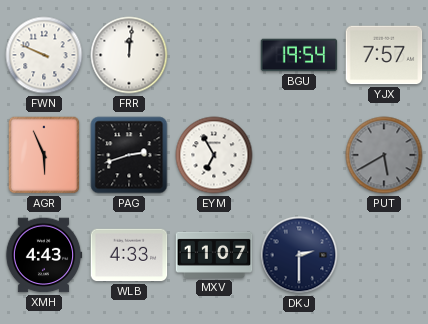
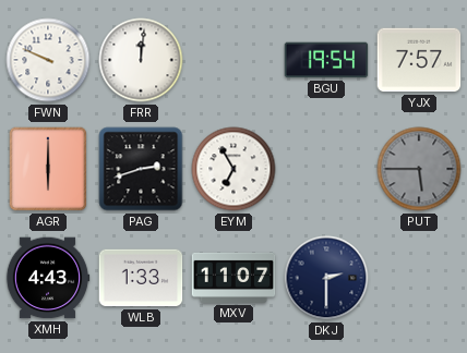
AGR: 5:56 -> 6:00
PUT: 5:40 -> 5:45
WLB: 4:33 -> 1:33
